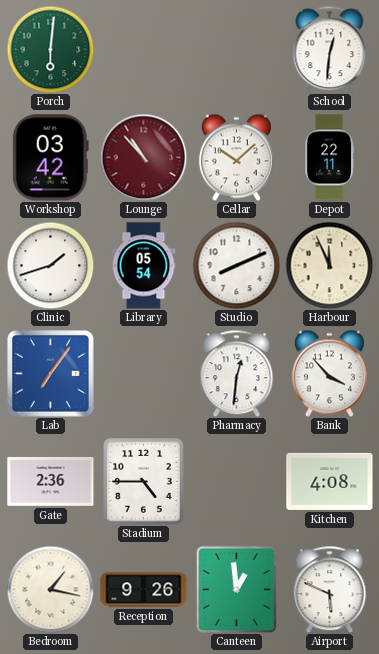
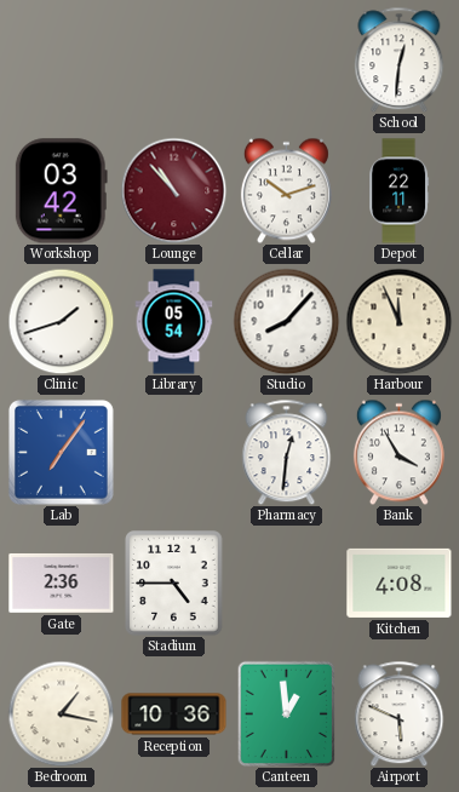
Porch: 6:01 -> none
Cellar: 10:08 -> 10:12
Studio: 8:11 -> 8:07
Bank: 3:53 -> 3:55
Reception: 9:26 -> 10:36
